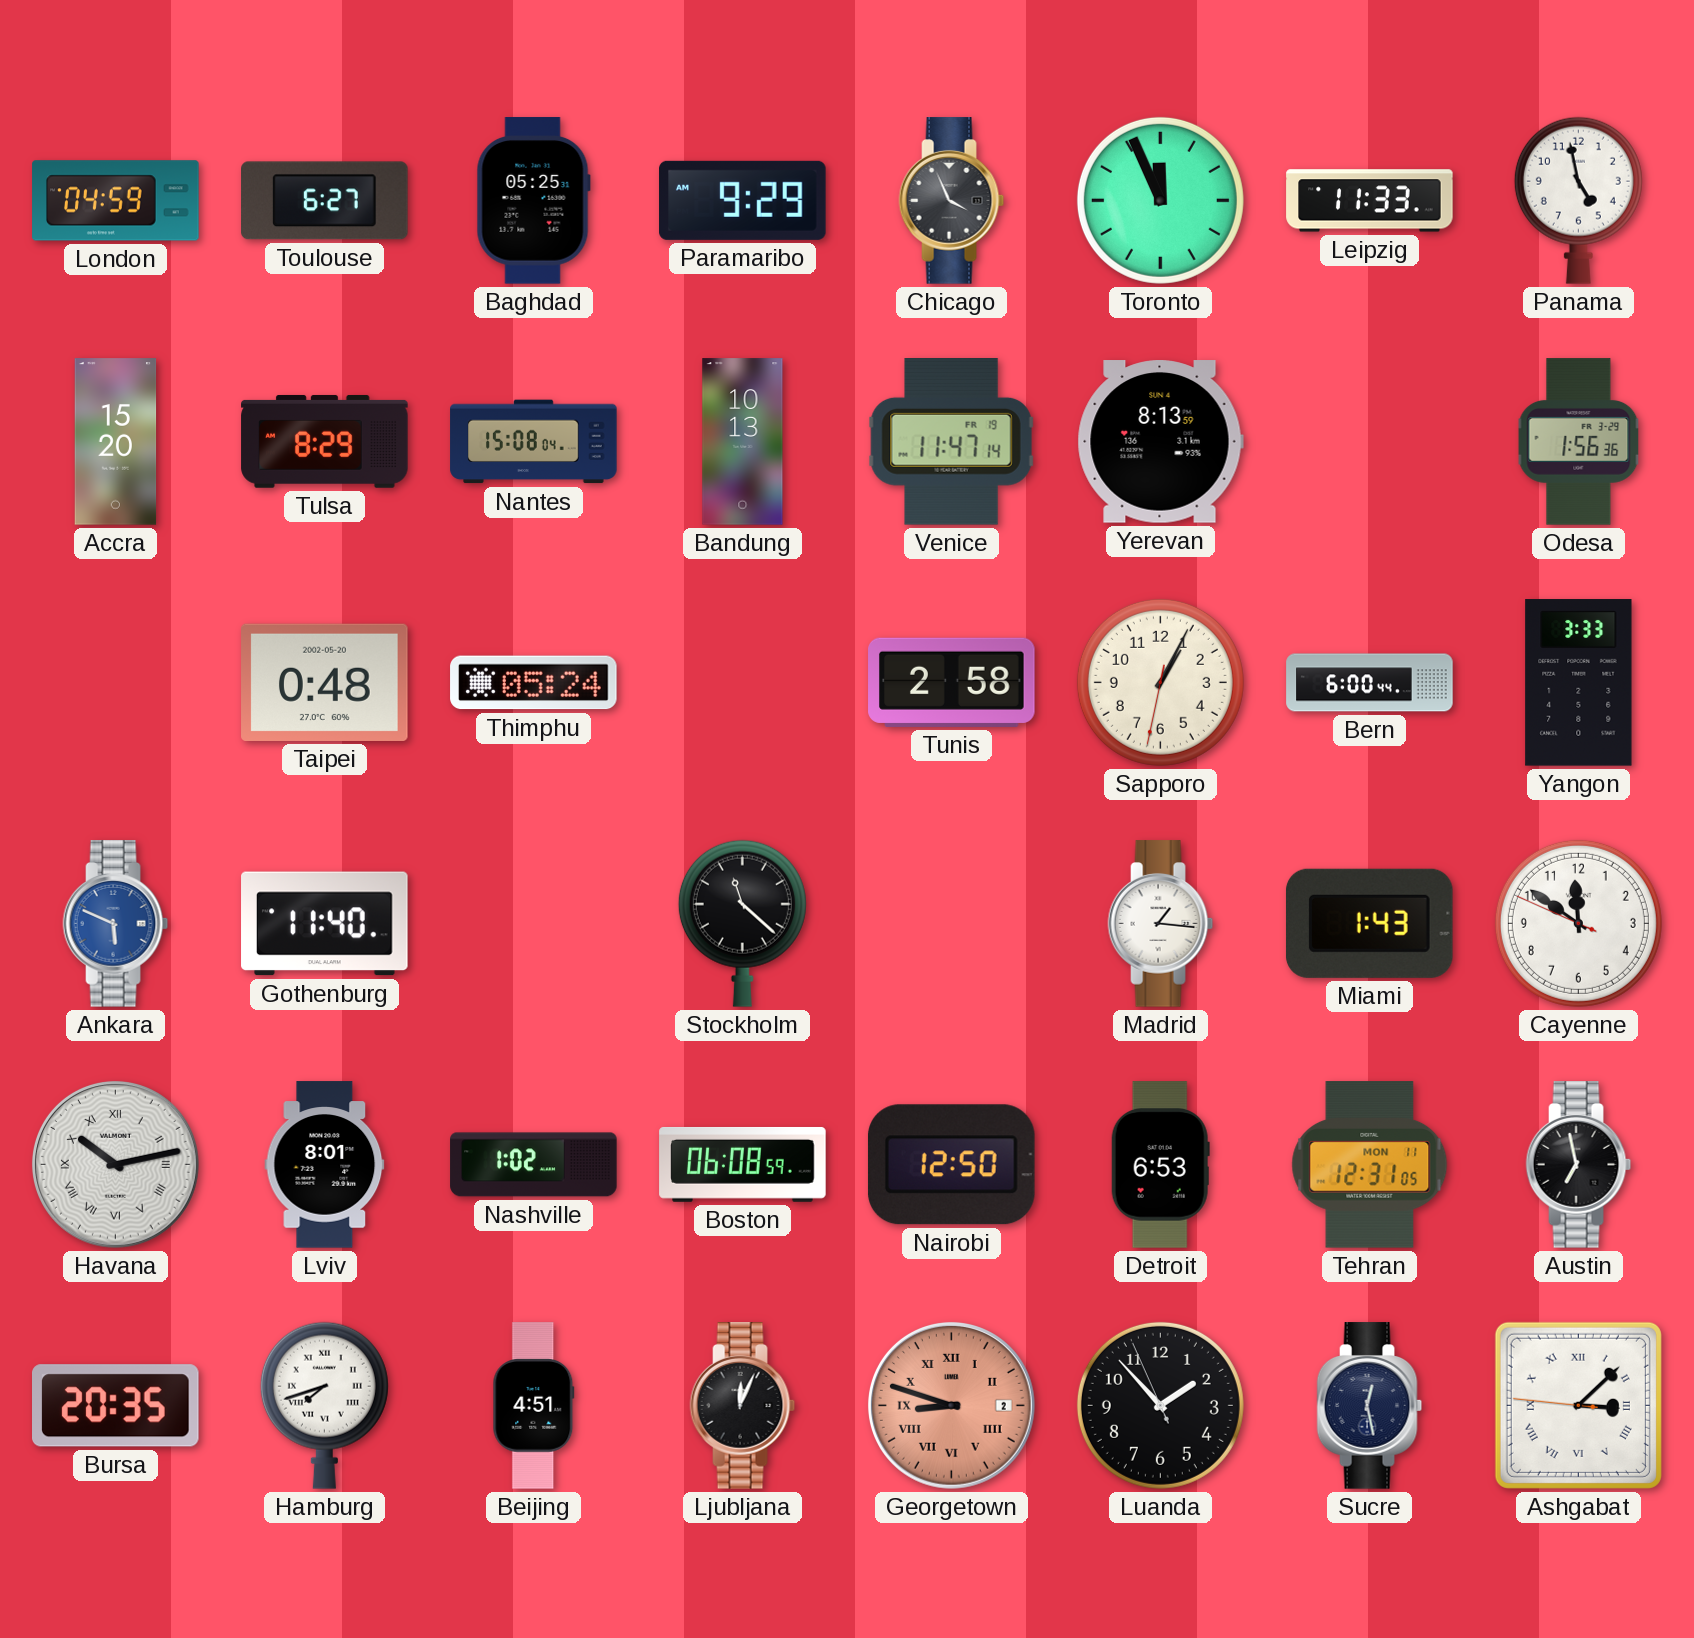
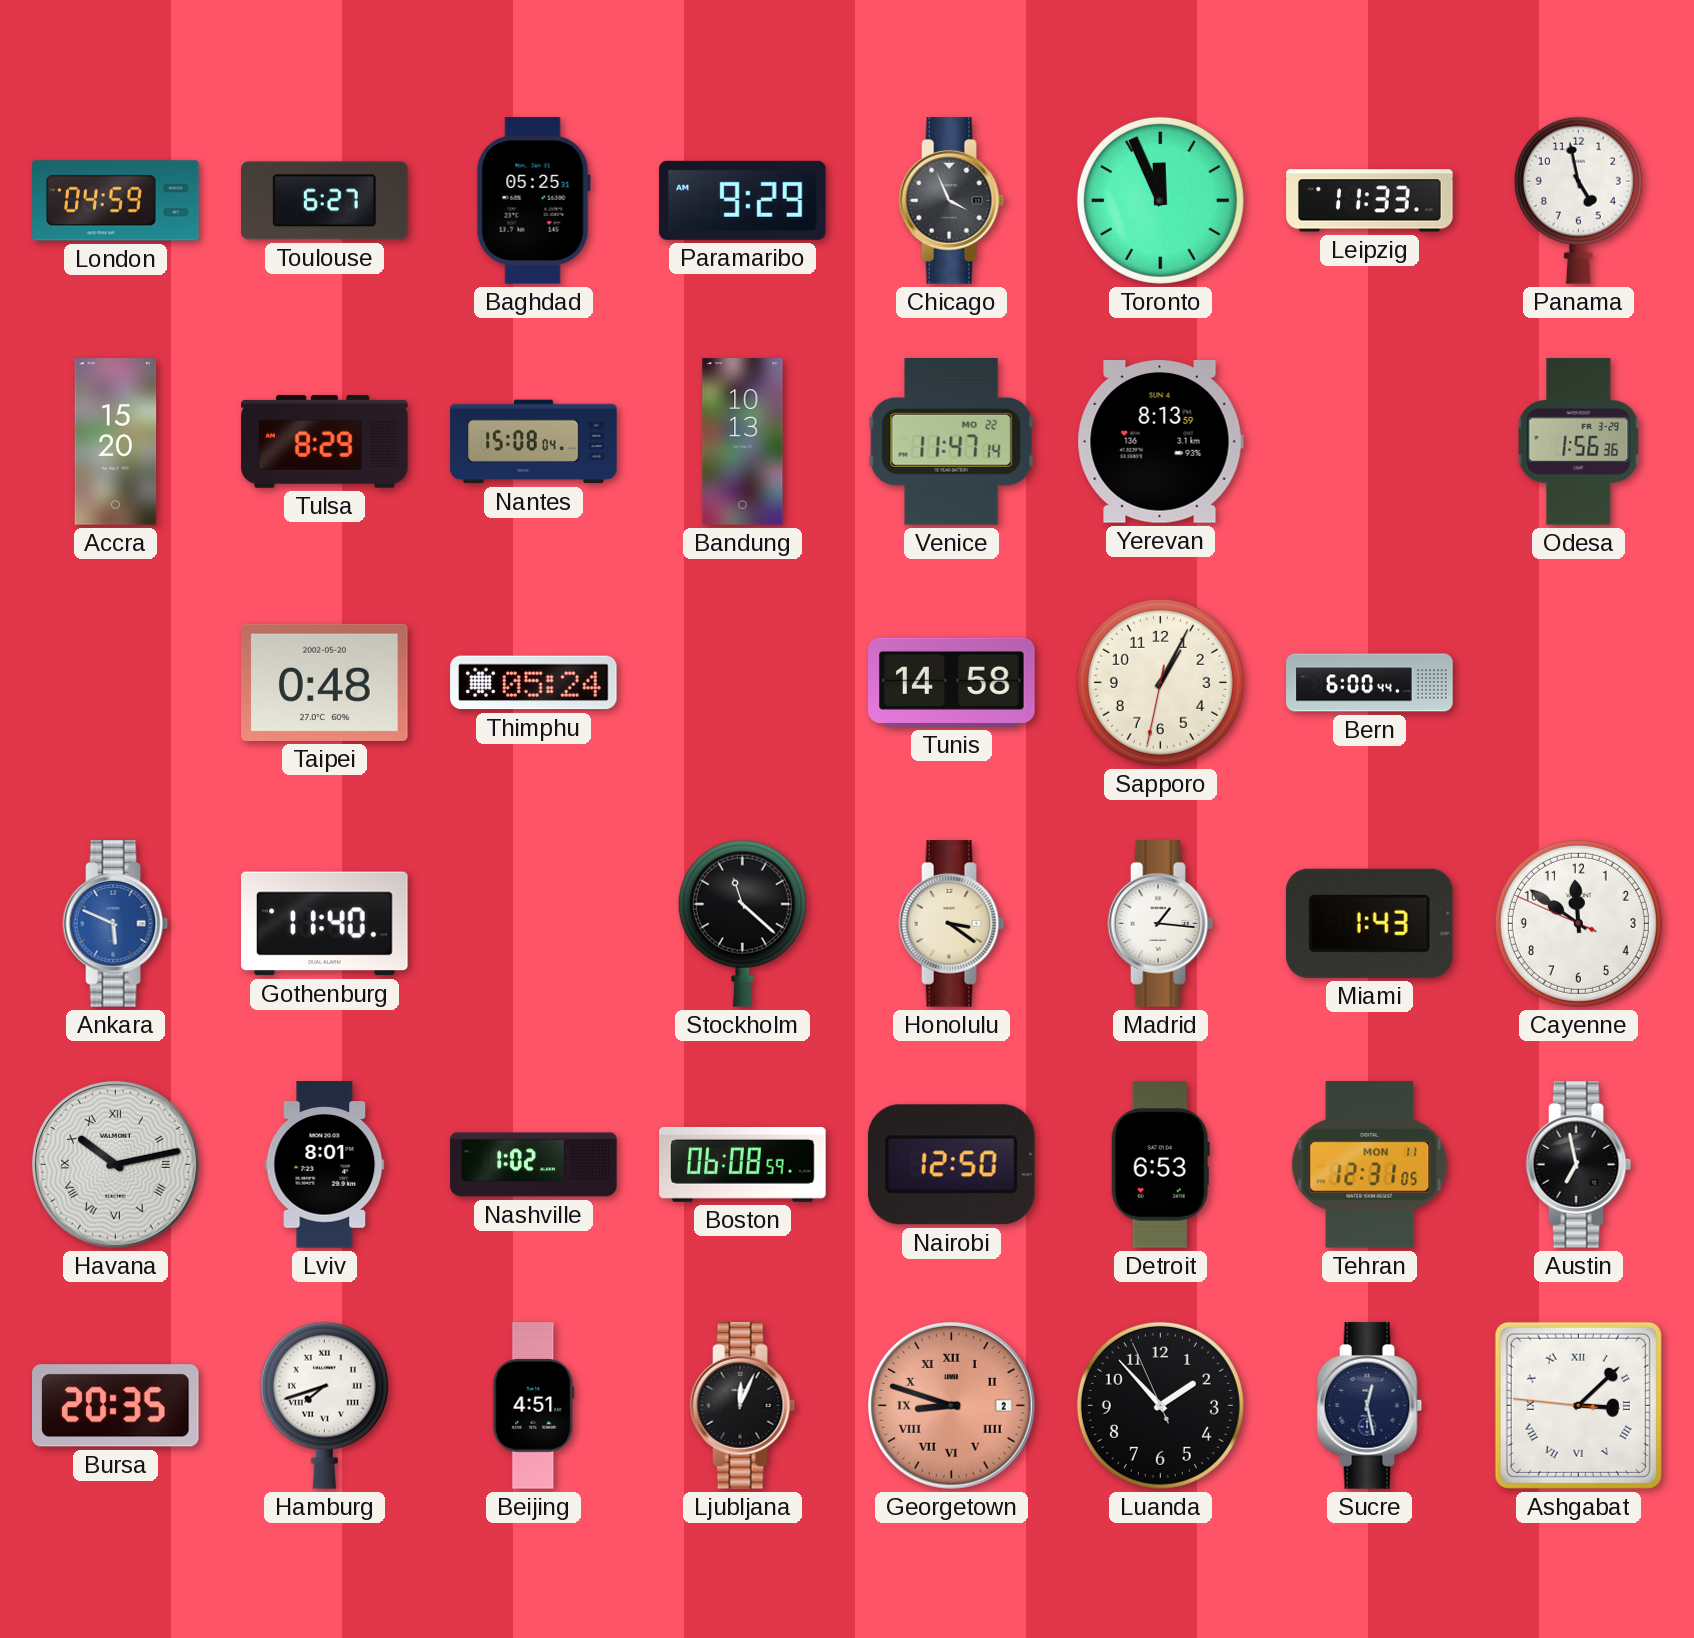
Venice date: FR 19 -> MO 22
Tunis: 2:58 -> 14:58
Yangon: 3:33 -> none
Honolulu: none -> 3:21
